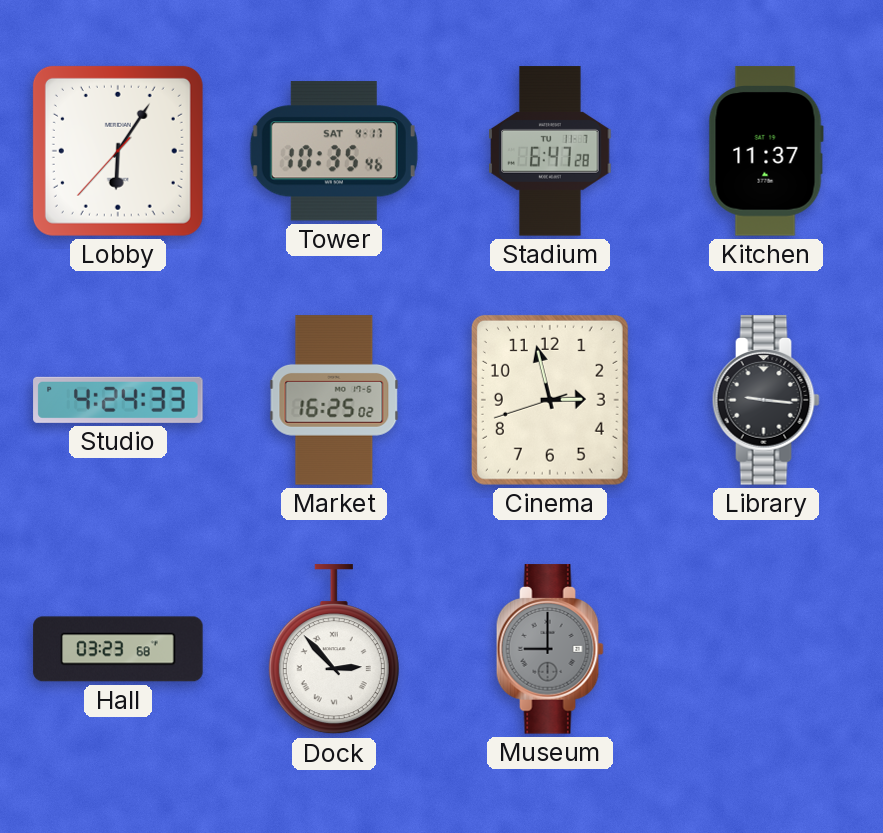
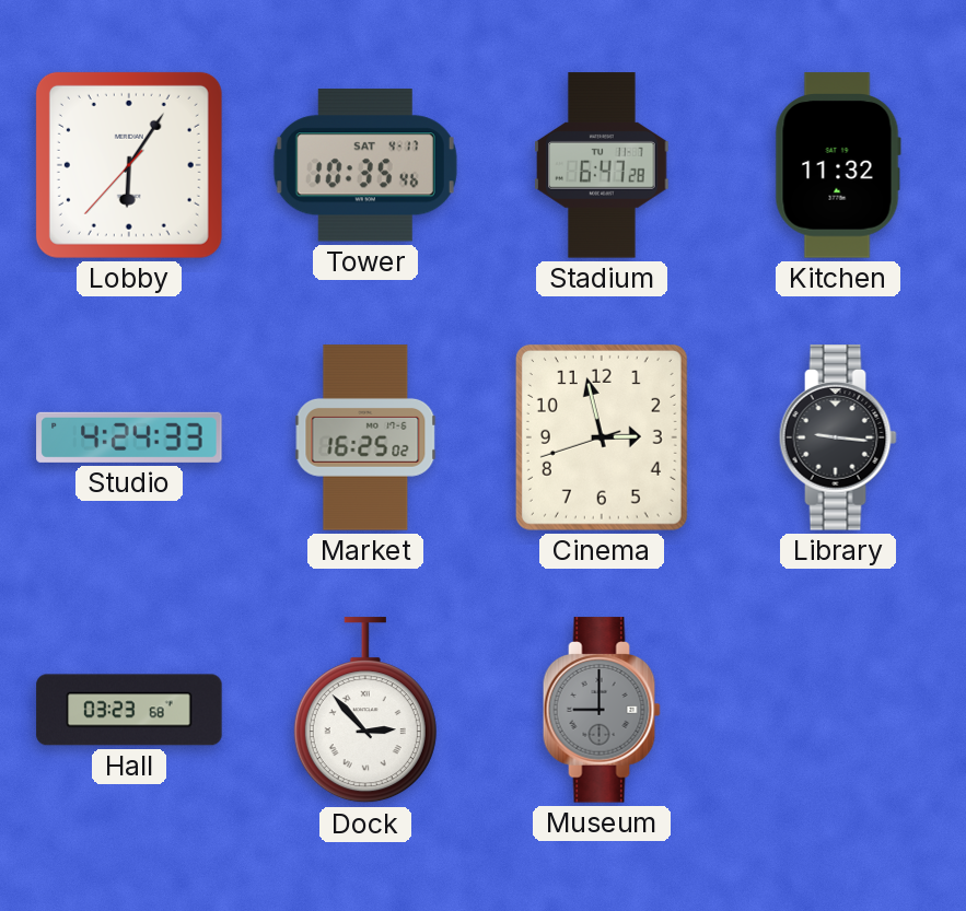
Kitchen: 11:37 -> 11:32
